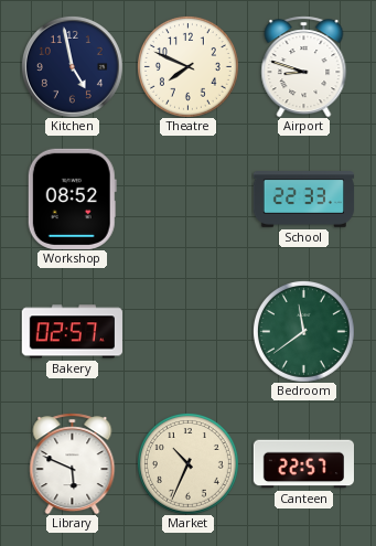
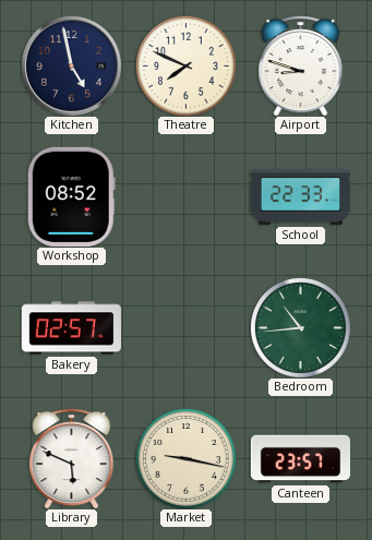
Bedroom: 11:39 -> 10:44
Market: 10:34 -> 9:17
Canteen: 22:57 -> 23:57
